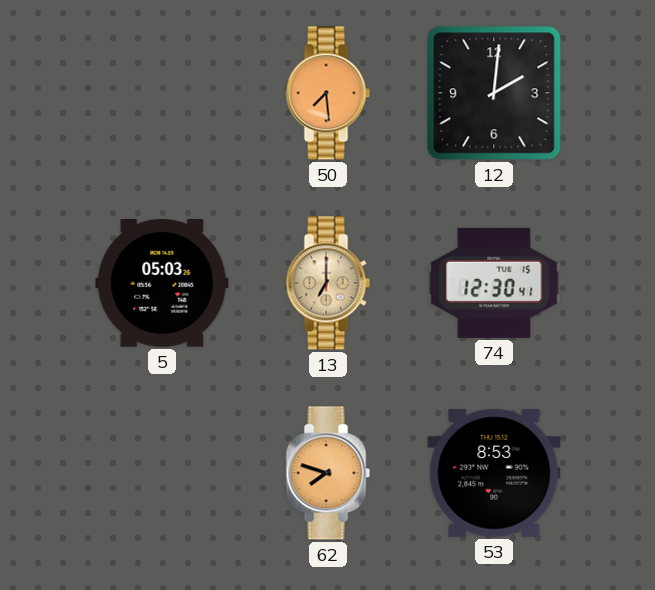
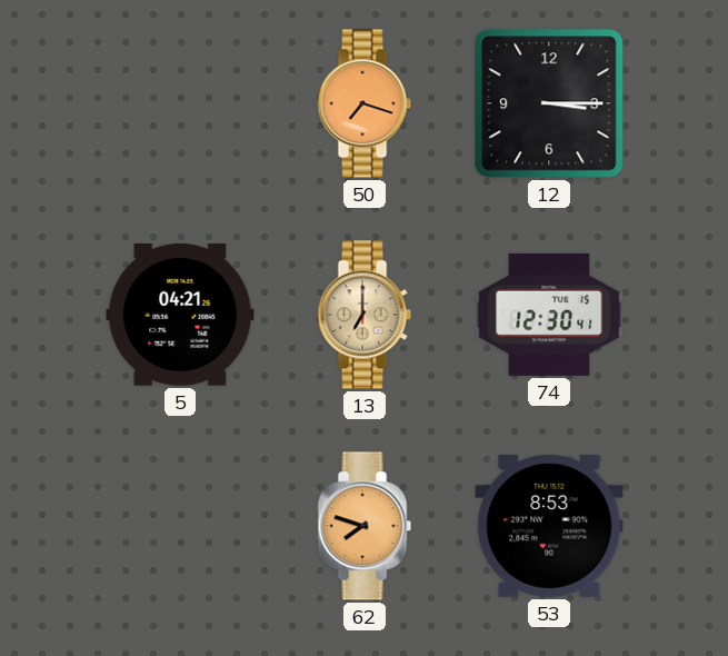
50: 7:29 -> 7:18
12: 2:01 -> 3:15
5: 05:03 -> 04:21
